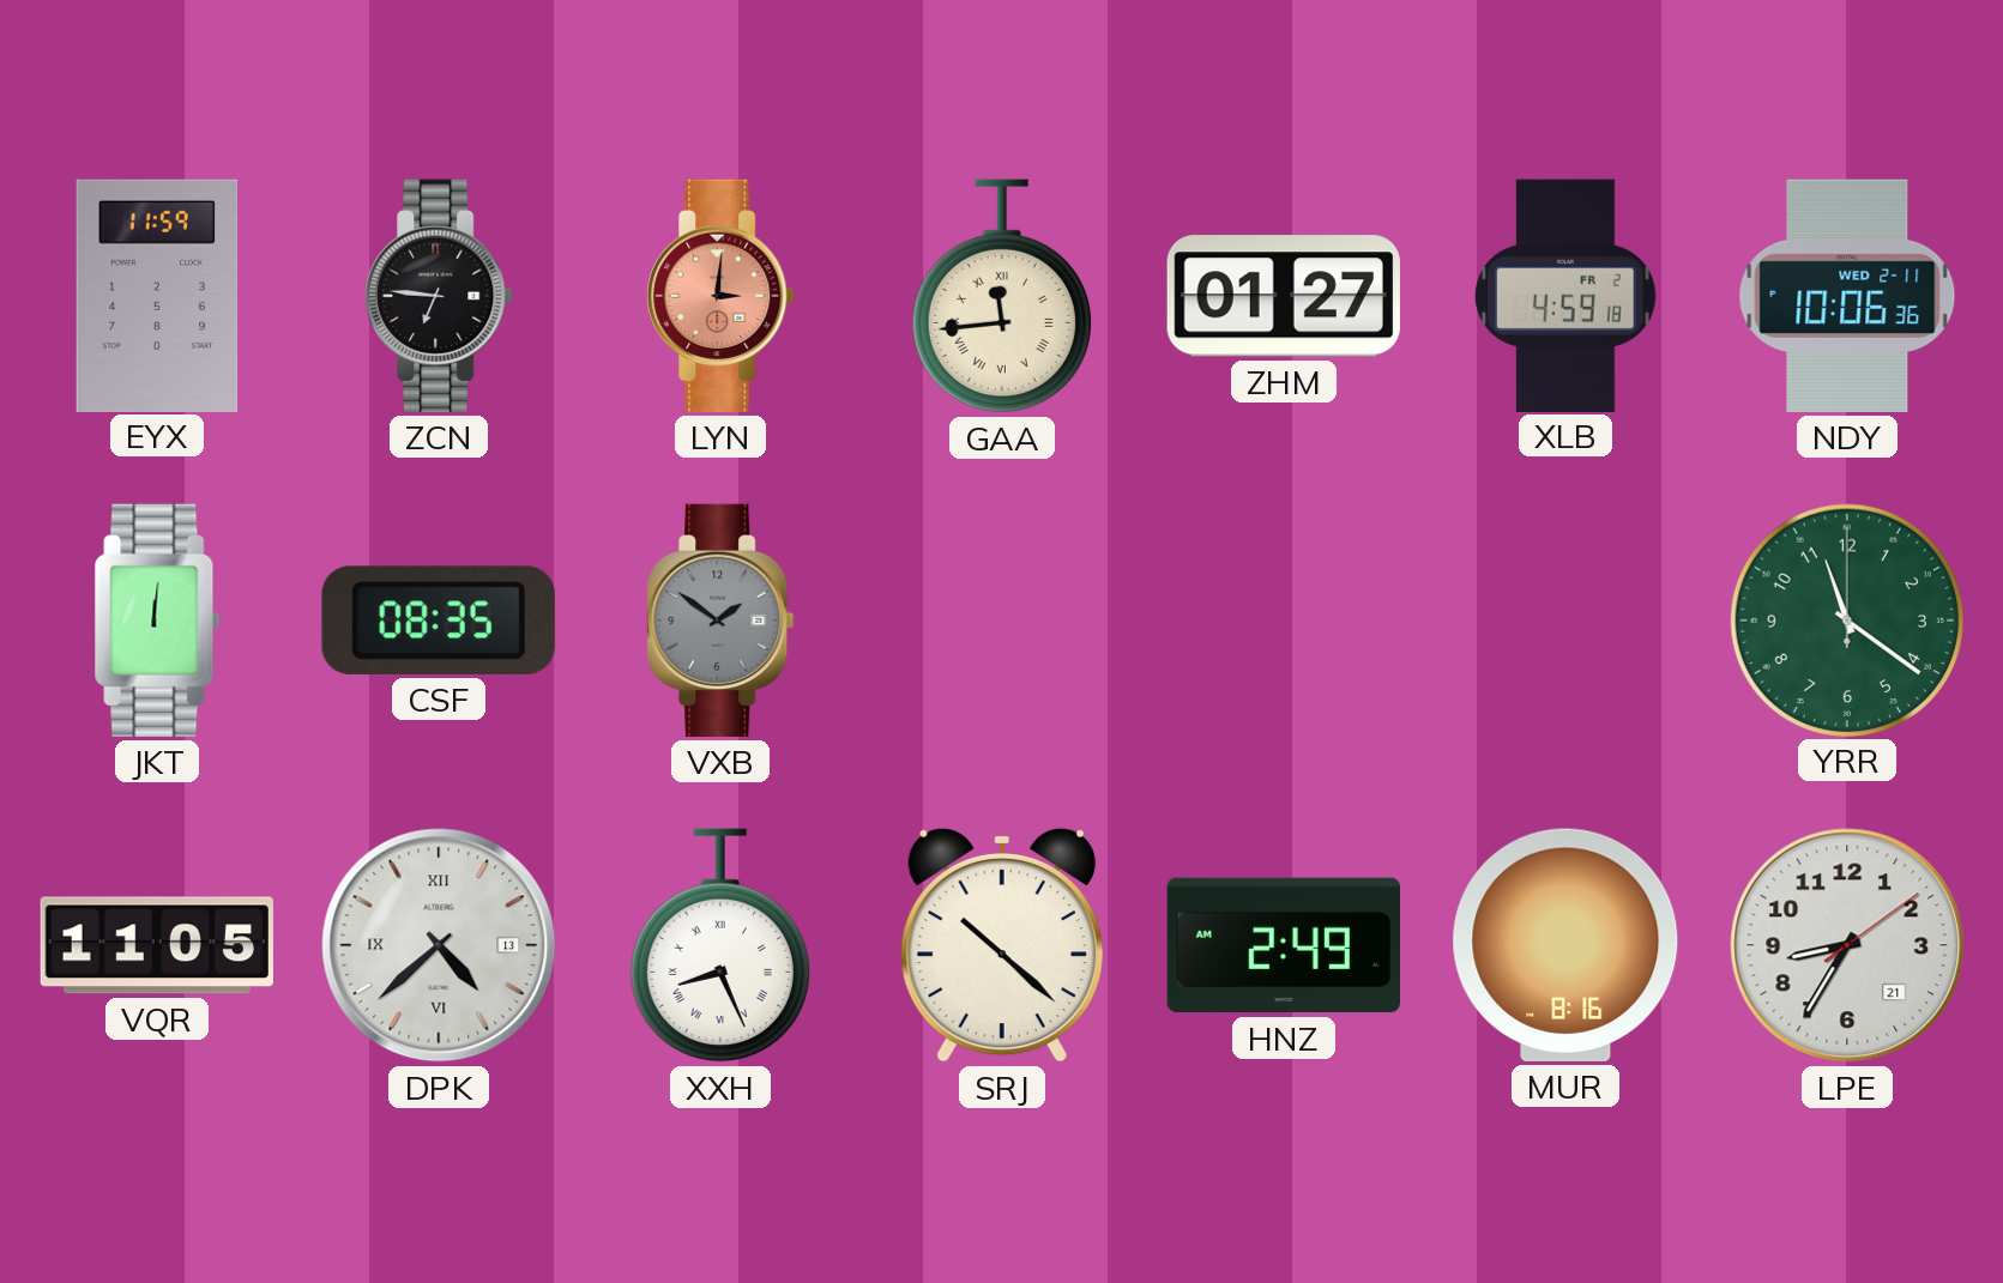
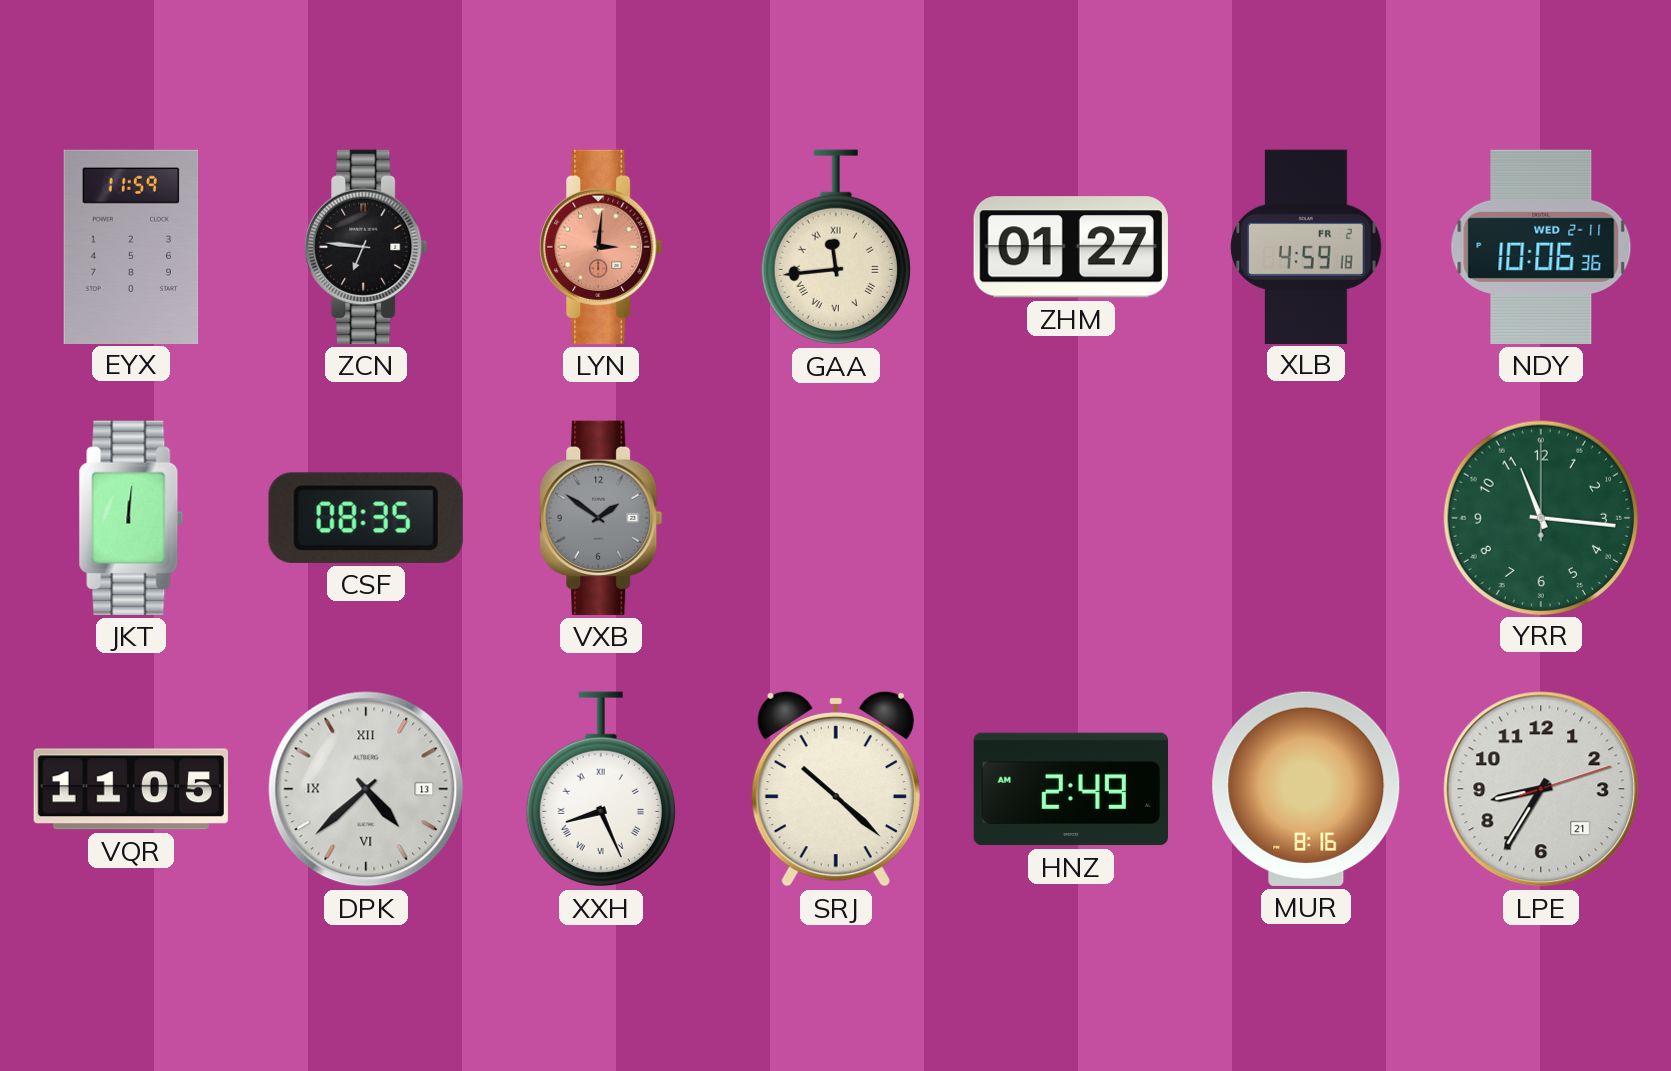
YRR: 11:21 -> 11:16
LPE: 8:35:09 -> 8:35:12
